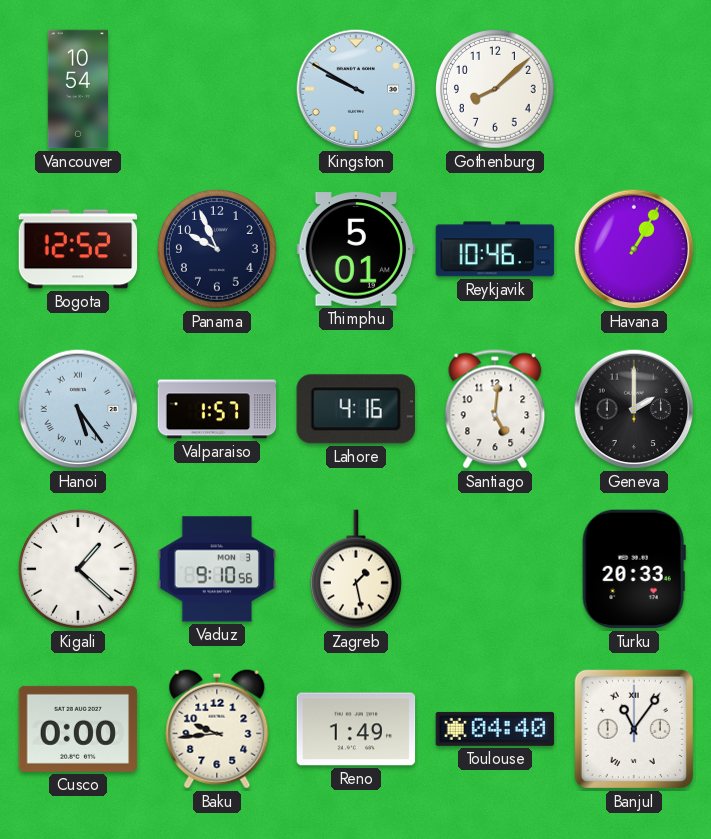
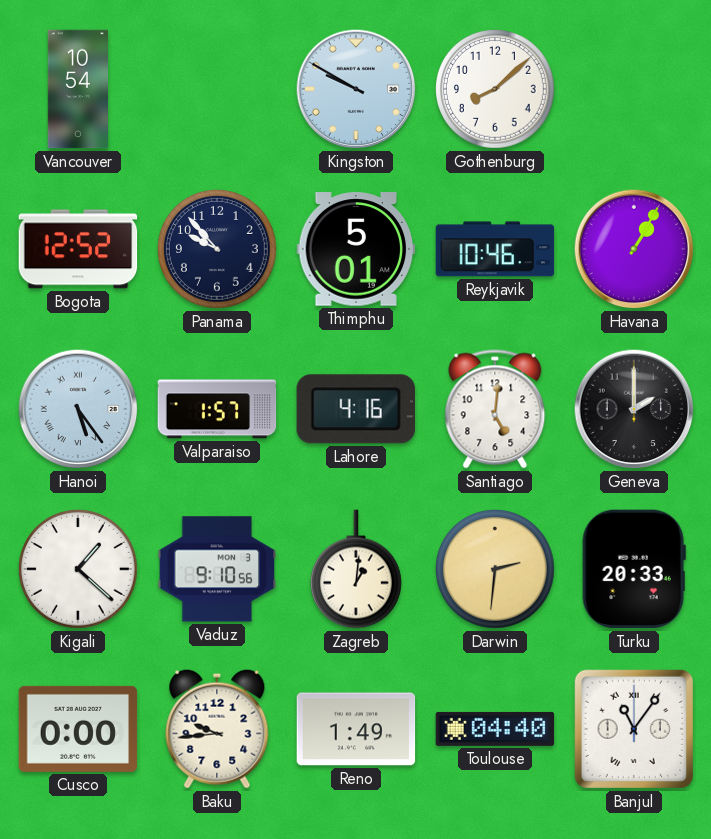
Panama: 9:56 -> 9:53
Zagreb: 1:28 -> 1:01
Darwin: none -> 2:31
